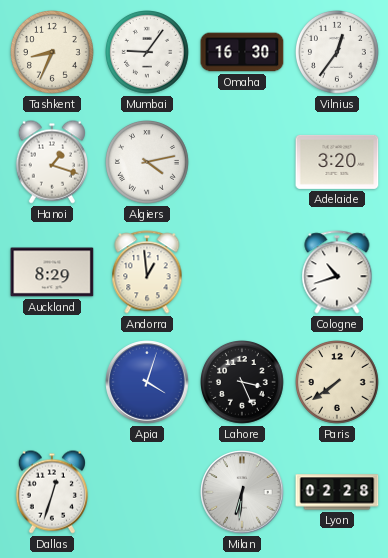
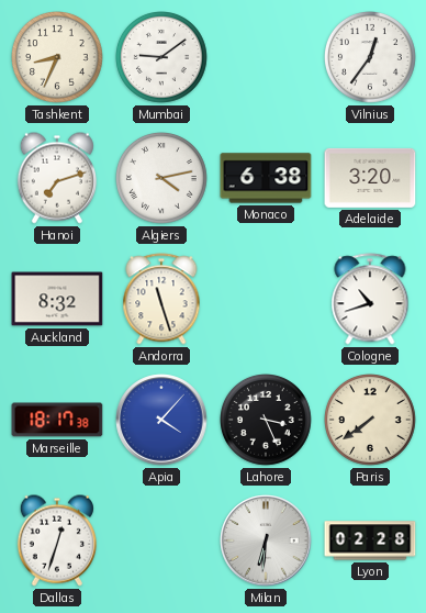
Mumbai: 9:06 -> 9:09
Omaha: 16:30 -> none
Hanoi: 1:18 -> 7:12
Monaco: none -> 6:38
Auckland: 8:29 -> 8:32
Andorra: 12:59 -> 11:27
Marseille: none -> 18:17
Apia: 4:03 -> 4:07
